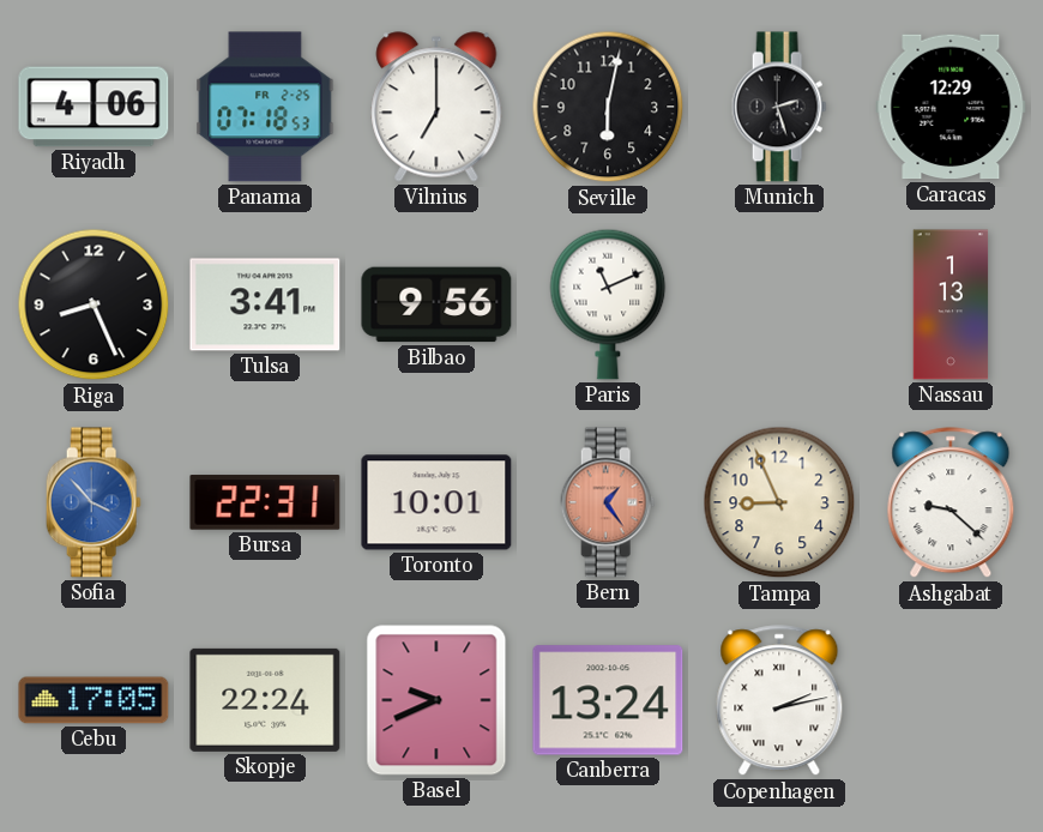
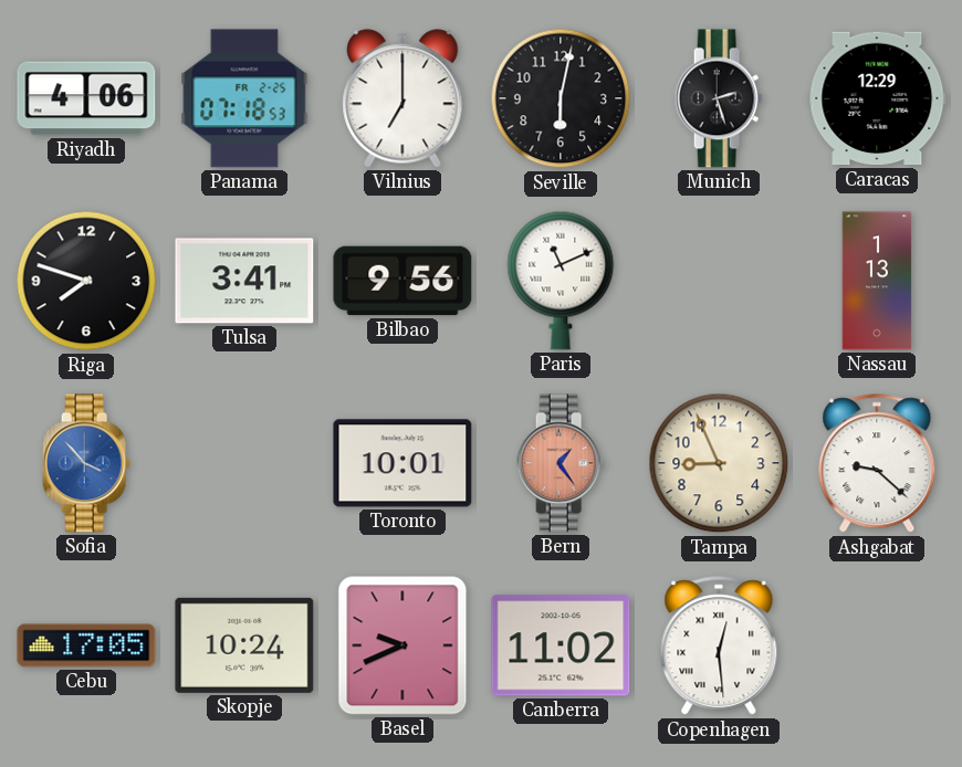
Riga: 8:26 -> 7:48
Bursa: 22:31 -> none
Skopje: 22:24 -> 10:24
Canberra: 13:24 -> 11:02
Copenhagen: 2:13 -> 12:29
